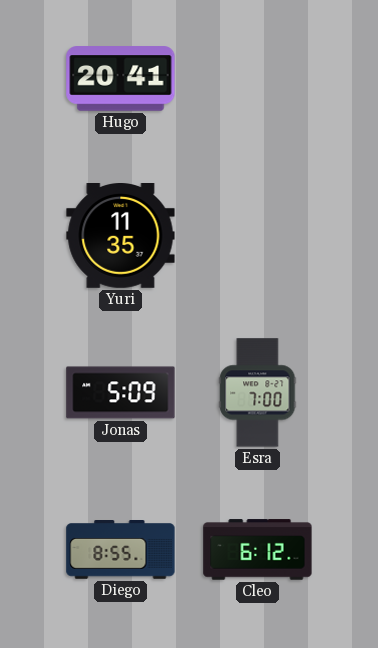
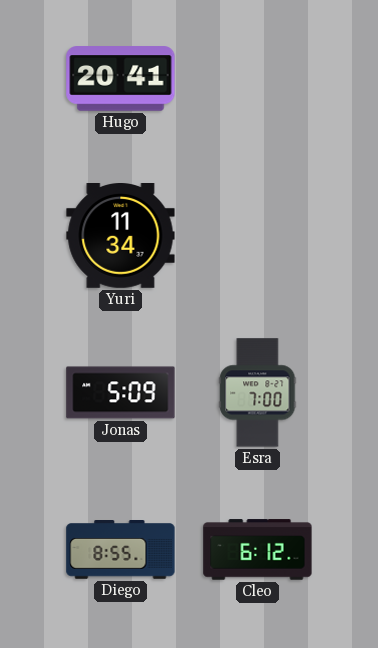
Yuri: 11:35 -> 11:34
